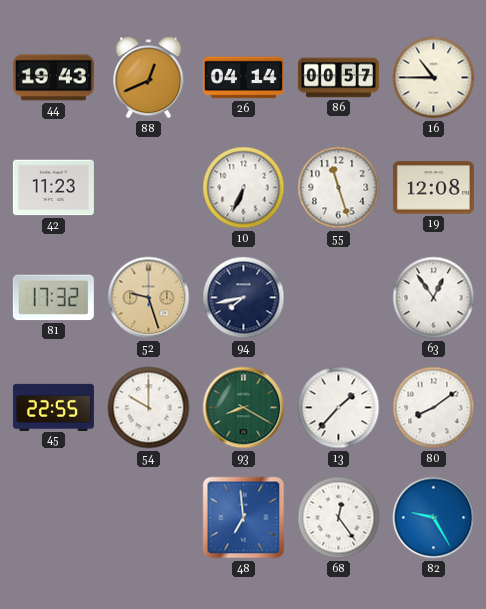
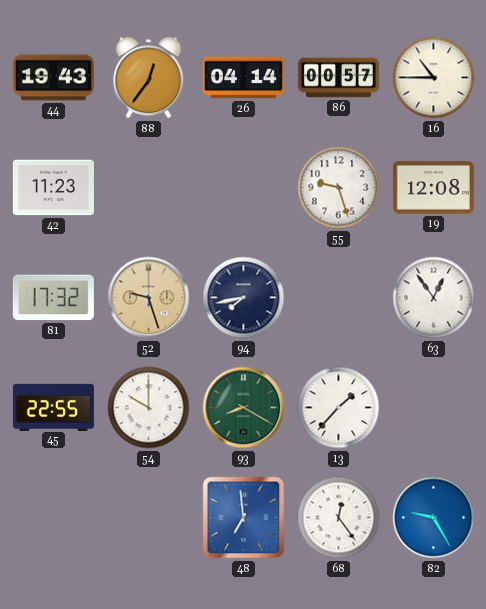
88: 12:41 -> 12:36
10: 6:34 -> none
55: 11:27 -> 9:27
80: 8:09 -> none
